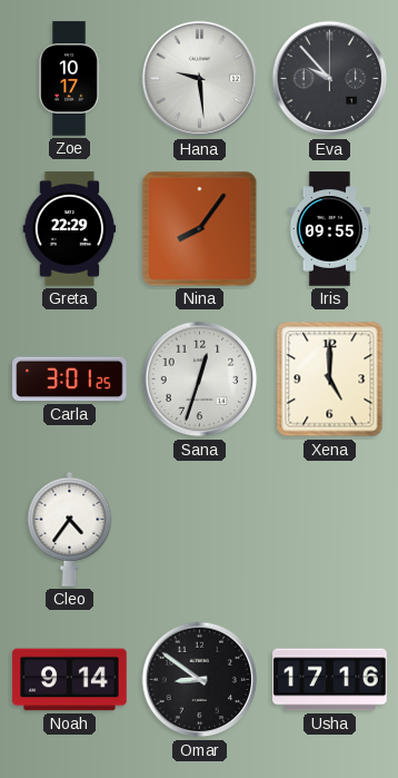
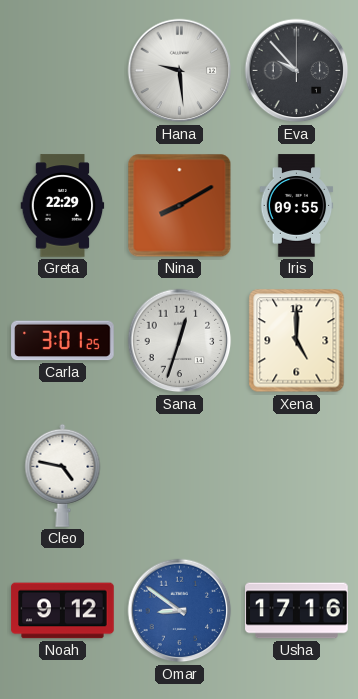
Zoe: 10:17 -> none
Nina: 8:06 -> 8:10
Cleo: 4:36 -> 4:47
Noah: 9:14 -> 9:12
Omar dial: black -> blue
